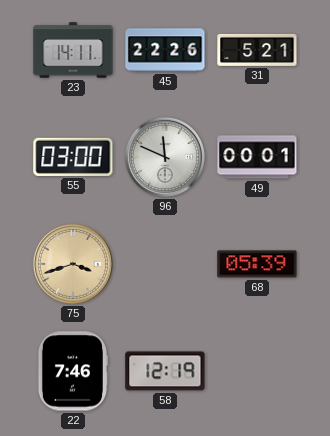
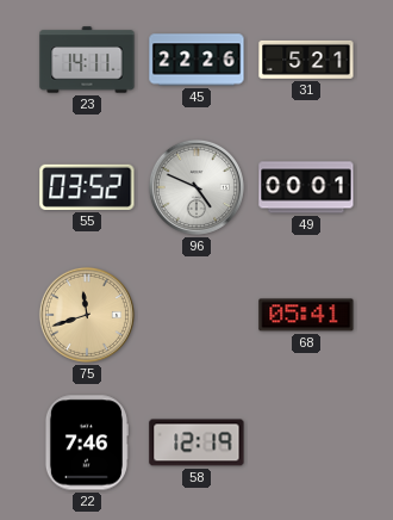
55: 03:00 -> 03:52
96: 11:49 -> 4:49
75: 3:42 -> 11:42
68: 05:39 -> 05:41
